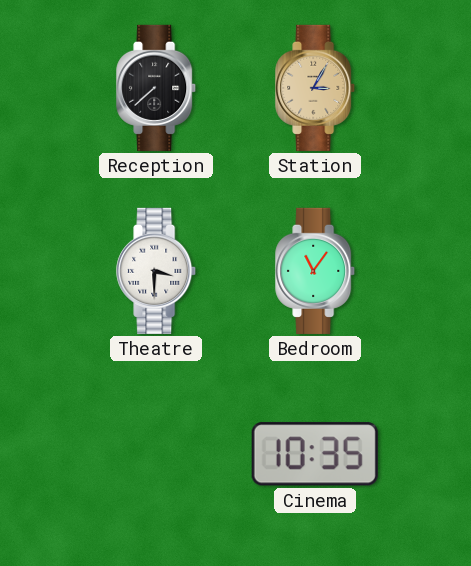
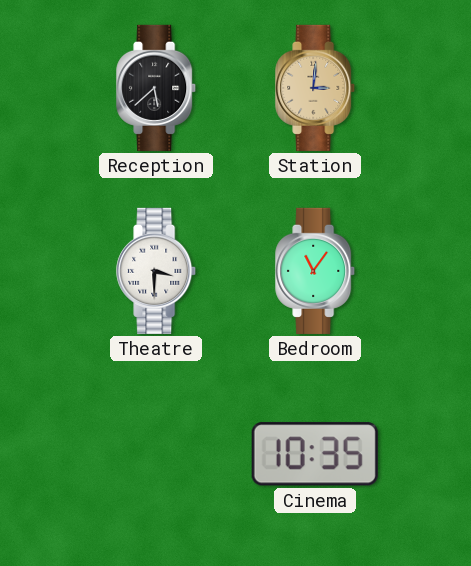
Reception: 7:38 -> 5:38
Station: 3:05 -> 3:01
